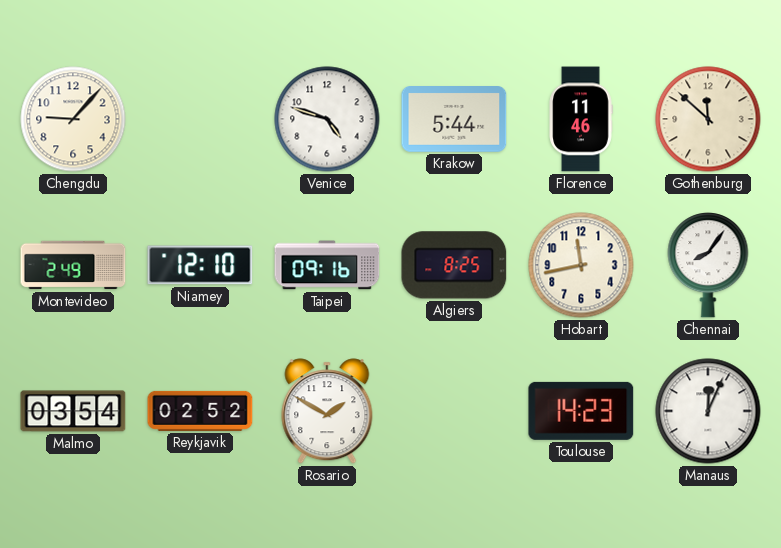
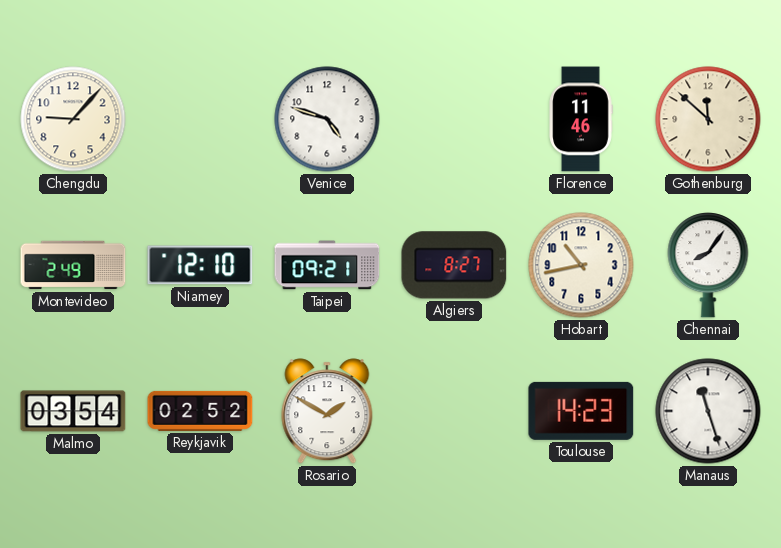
Krakow: 5:44 -> none
Taipei: 09:16 -> 09:21
Algiers: 8:25 -> 8:27
Hobart: 11:43 -> 10:43
Manaus: 12:04 -> 11:27
